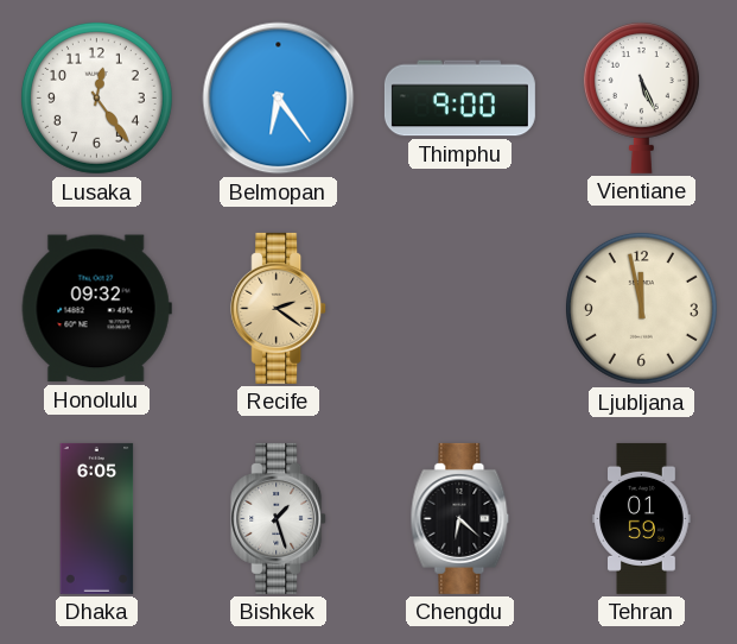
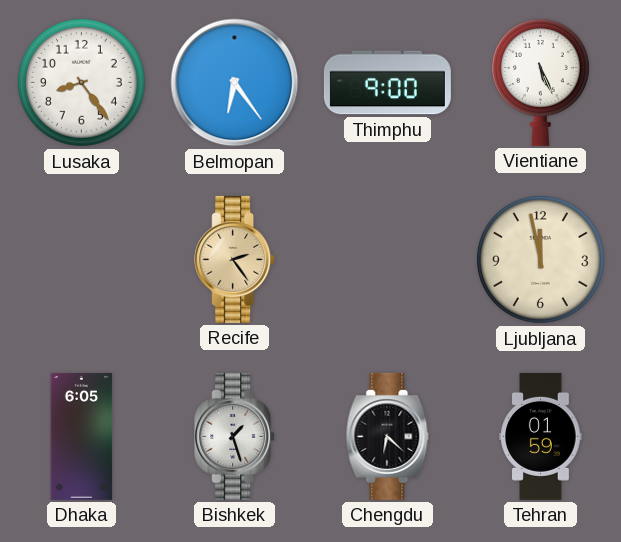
Lusaka: 12:24 -> 8:24
Honolulu: 09:32 -> none
Recife: 2:21 -> 2:24
